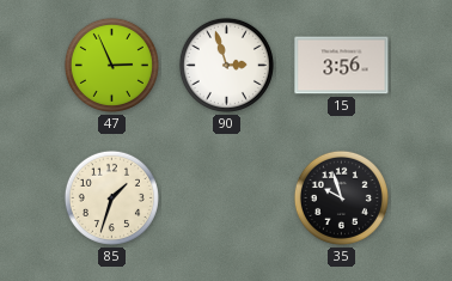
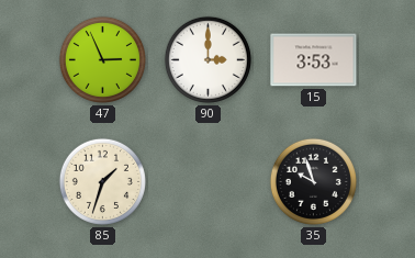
90: 2:57 -> 3:00
15: 3:56 -> 3:53
